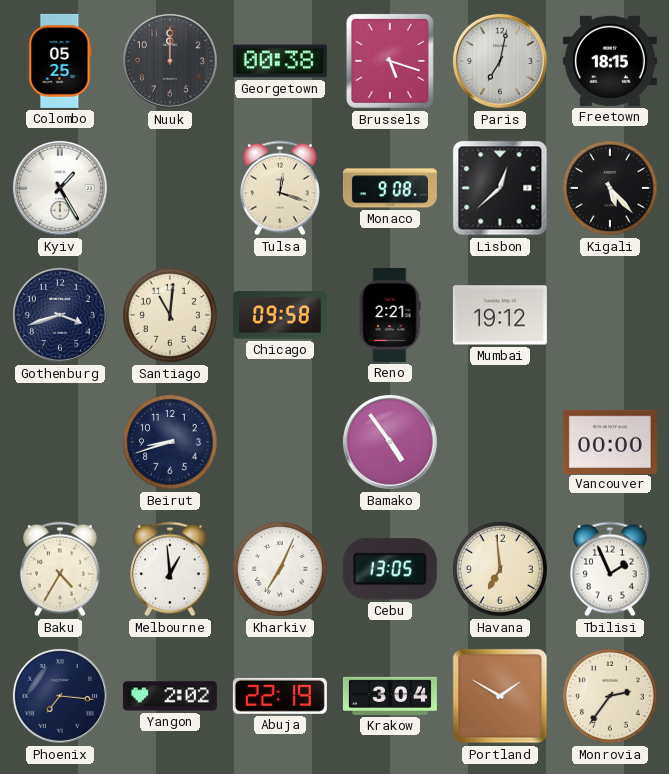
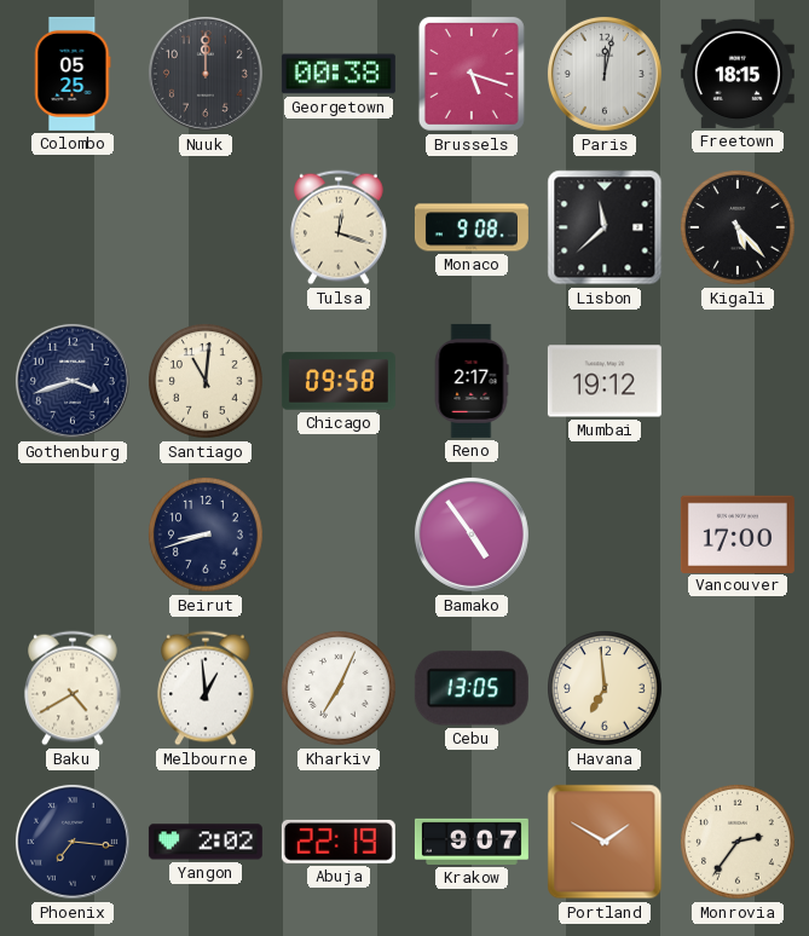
Paris: 7:02 -> 12:02
Kyiv: 1:25 -> none
Lisbon: 12:38 -> 11:38
Reno: 2:21 -> 2:17
Vancouver: 00:00 -> 17:00
Baku: 4:35 -> 4:40
Tbilisi: 1:56 -> none
Krakow: 3:04 -> 9:07
